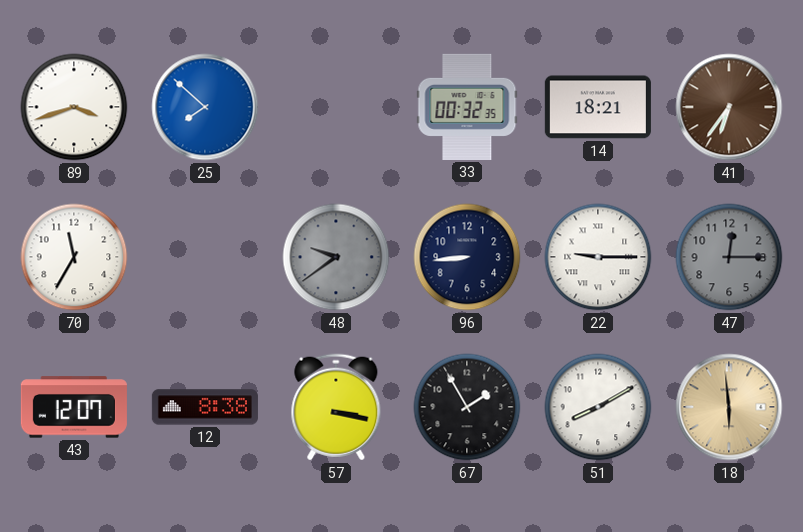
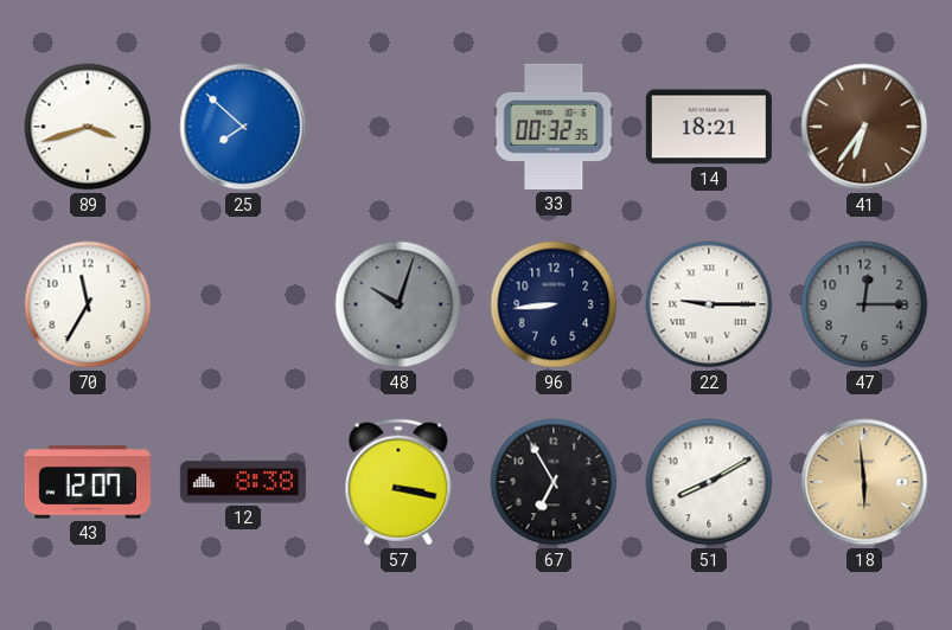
48: 9:39 -> 10:03
67: 1:55 -> 6:55
